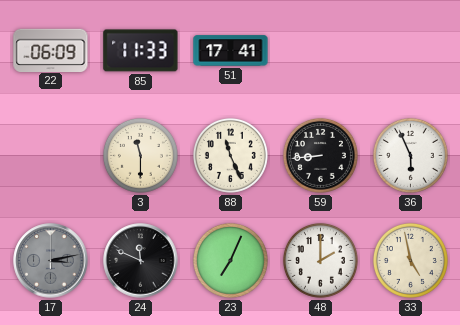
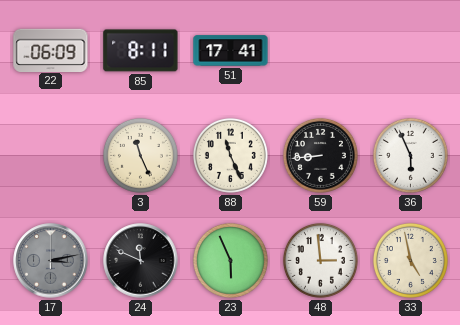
85: 11:33 -> 8:11
3: 11:30 -> 11:26
23: 7:04 -> 5:56
48: 2:00 -> 2:59
